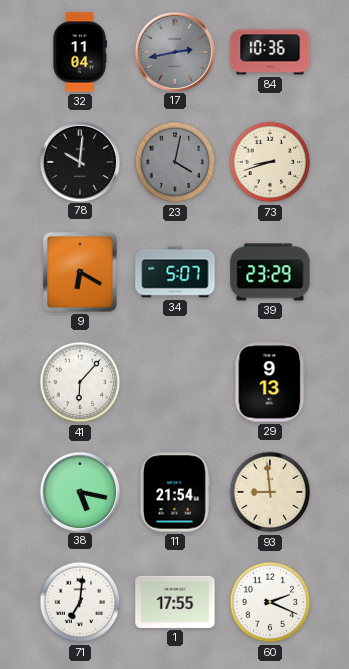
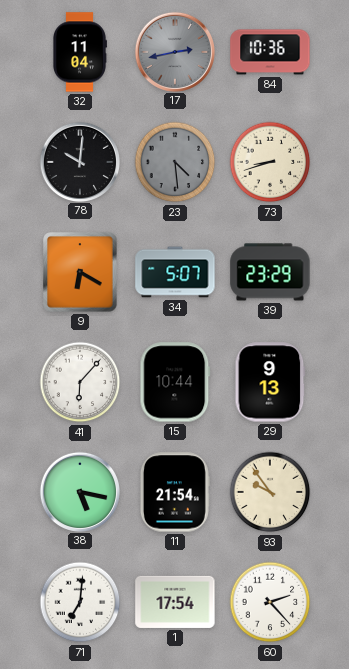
23: 4:02 -> 4:29
15: none -> 10:44
93: 8:59 -> 9:54
1: 17:55 -> 17:54
60: 2:19 -> 2:23
